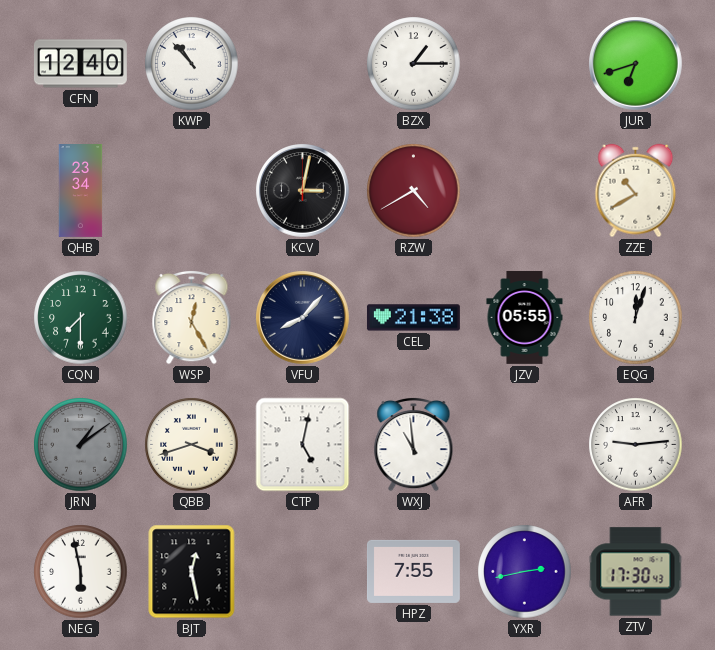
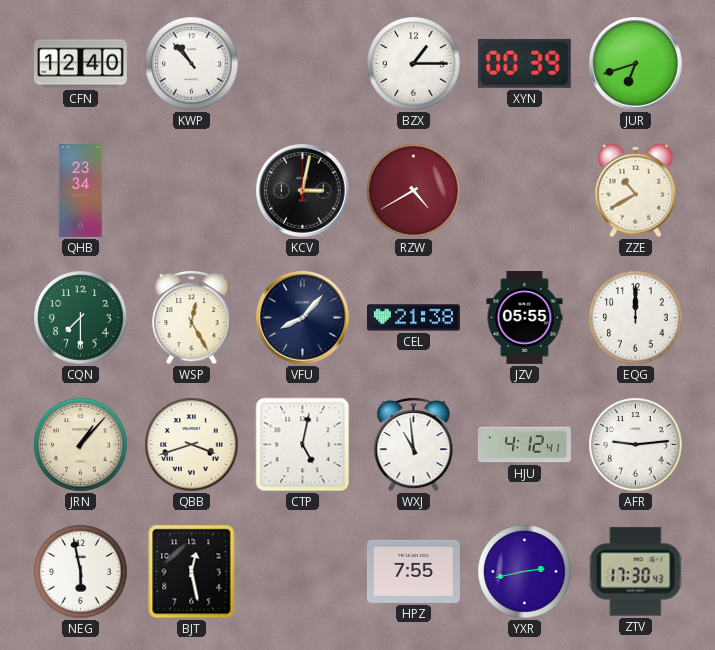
XYN: none -> 00:39
EQG: 12:03 -> 12:00
JRN: 1:09 -> 1:07
JRN dial: grey -> cream
HJU: none -> 4:12
